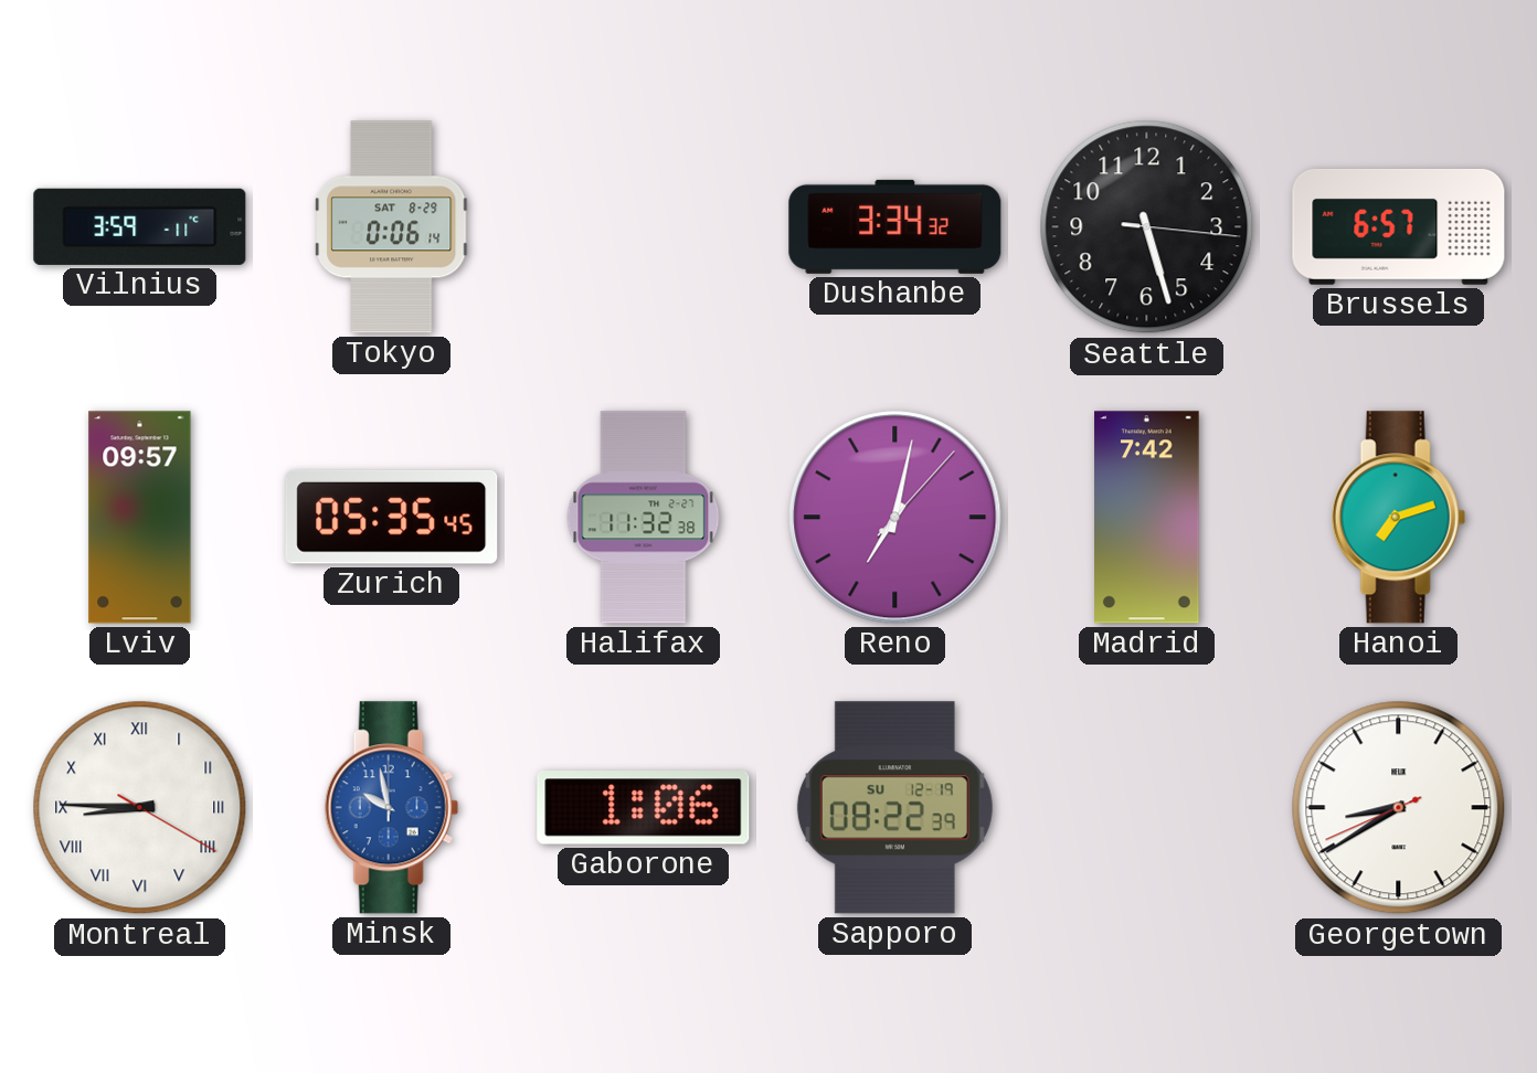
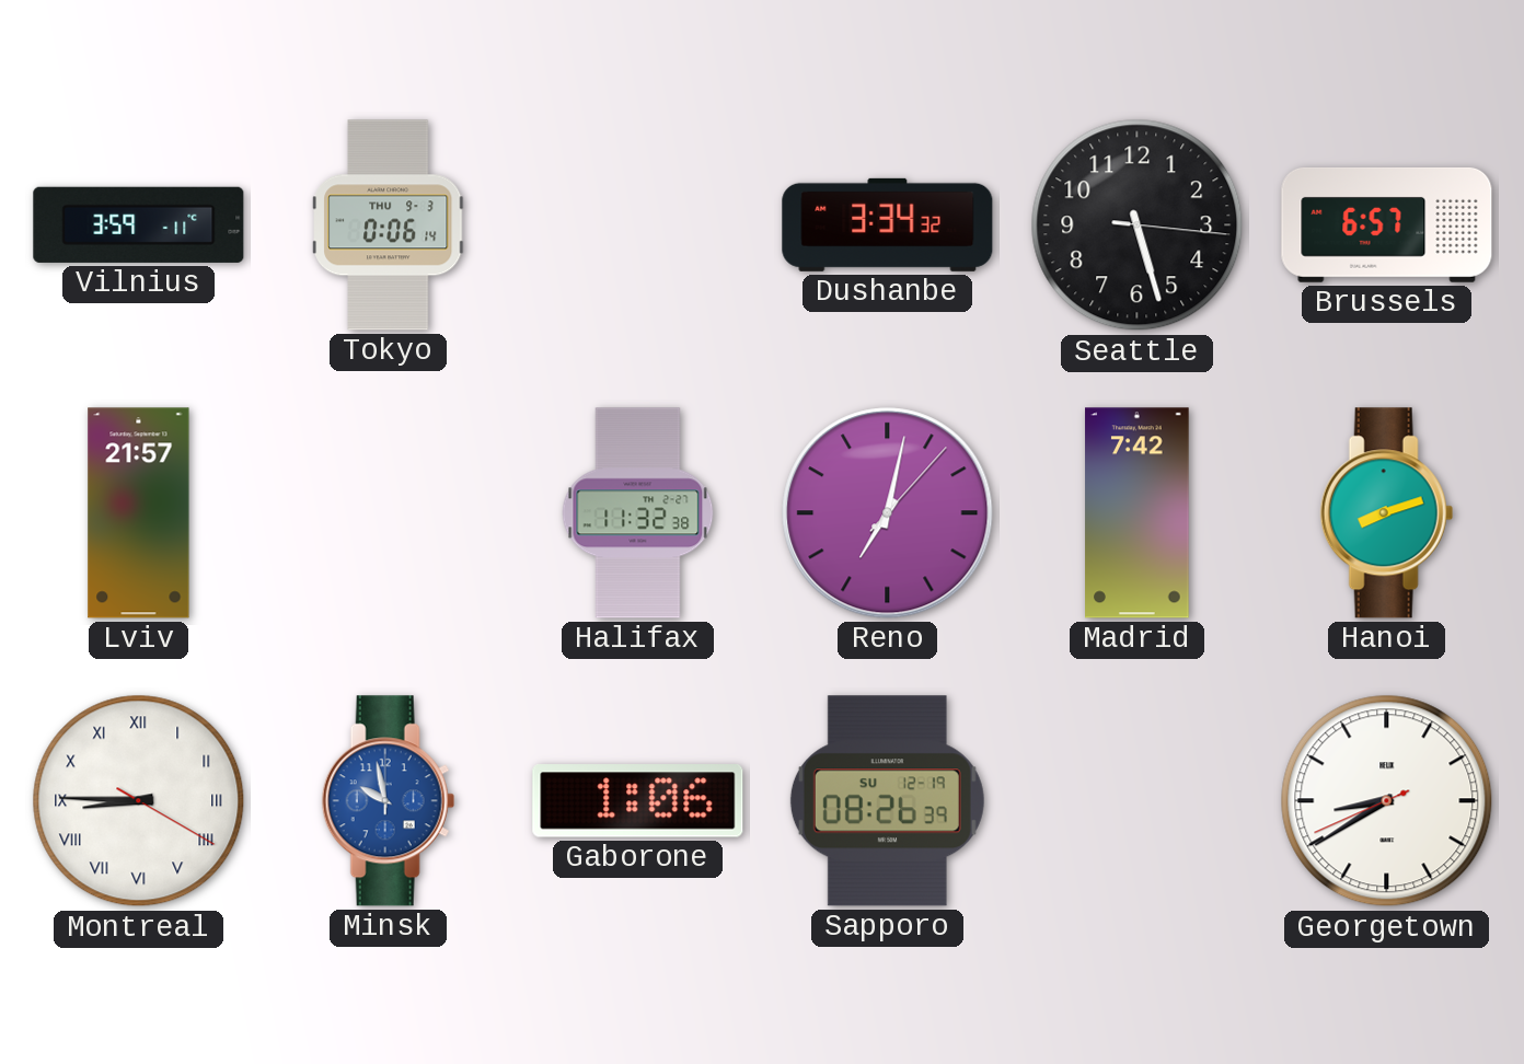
Tokyo date: SAT 8-29 -> THU 9-3
Lviv: 09:57 -> 21:57
Zurich: 05:35 -> none
Hanoi: 7:12 -> 8:12
Sapporo: 08:22 -> 08:26
